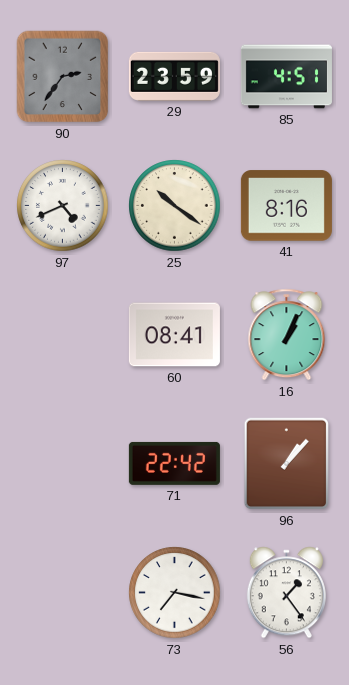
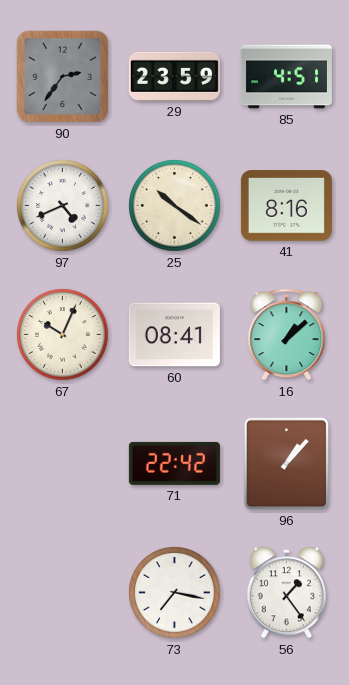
67: none -> 10:04
16: 1:04 -> 1:08
